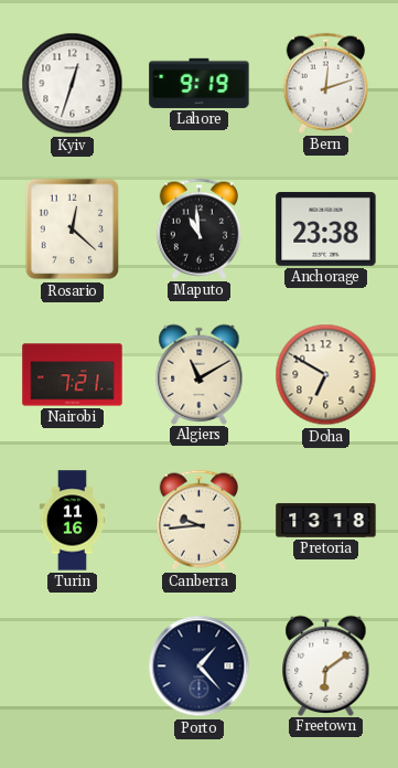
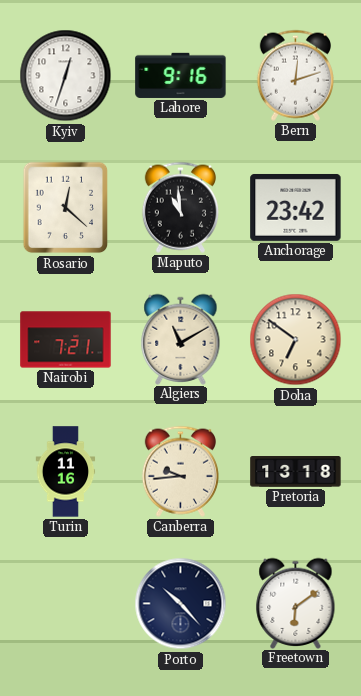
Lahore: 9:19 -> 9:16
Anchorage: 23:38 -> 23:42
Doha: 6:50 -> 6:51
Porto: 1:23 -> 10:23
